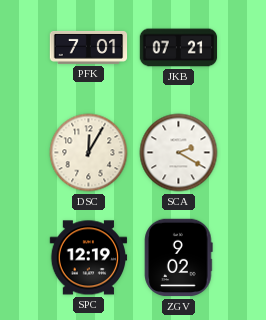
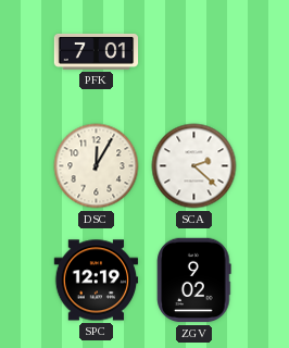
JKB: 07:21 -> none
SCA: 2:20 -> 2:22
